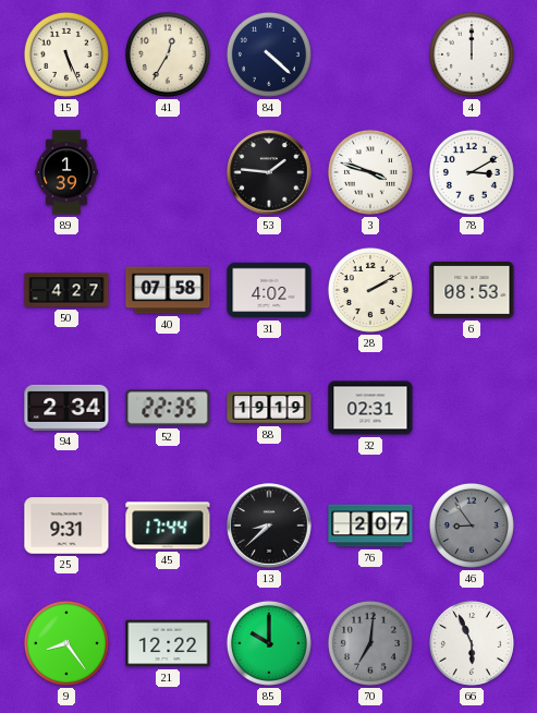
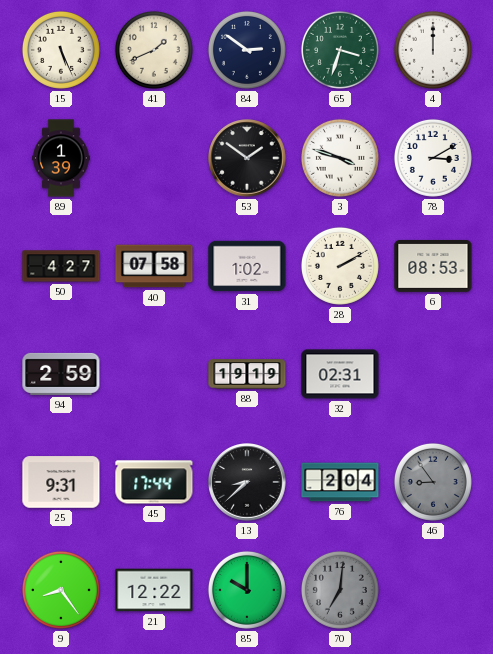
41: 12:35 -> 1:41
84: 4:22 -> 2:51
65: none -> 3:33
53: 1:46 -> 1:51
31: 4:02 -> 1:02
94: 2:34 -> 2:59
52: 22:35 -> none
76: 2:07 -> 2:04
66: 5:56 -> none
